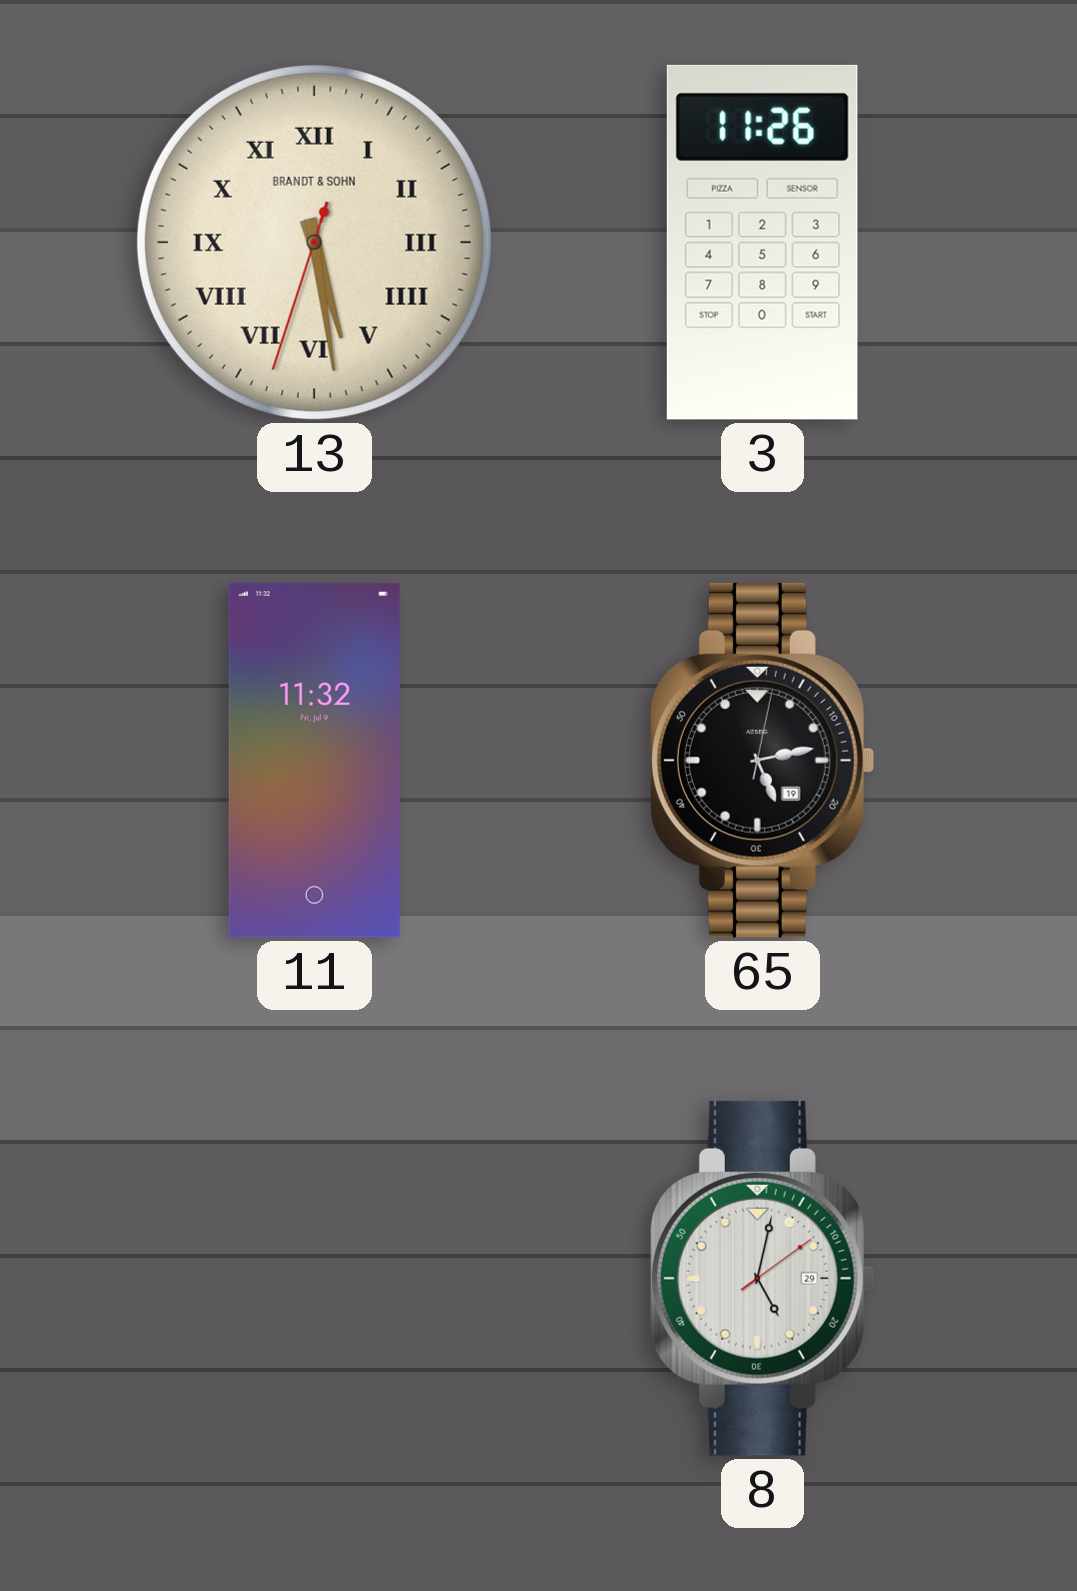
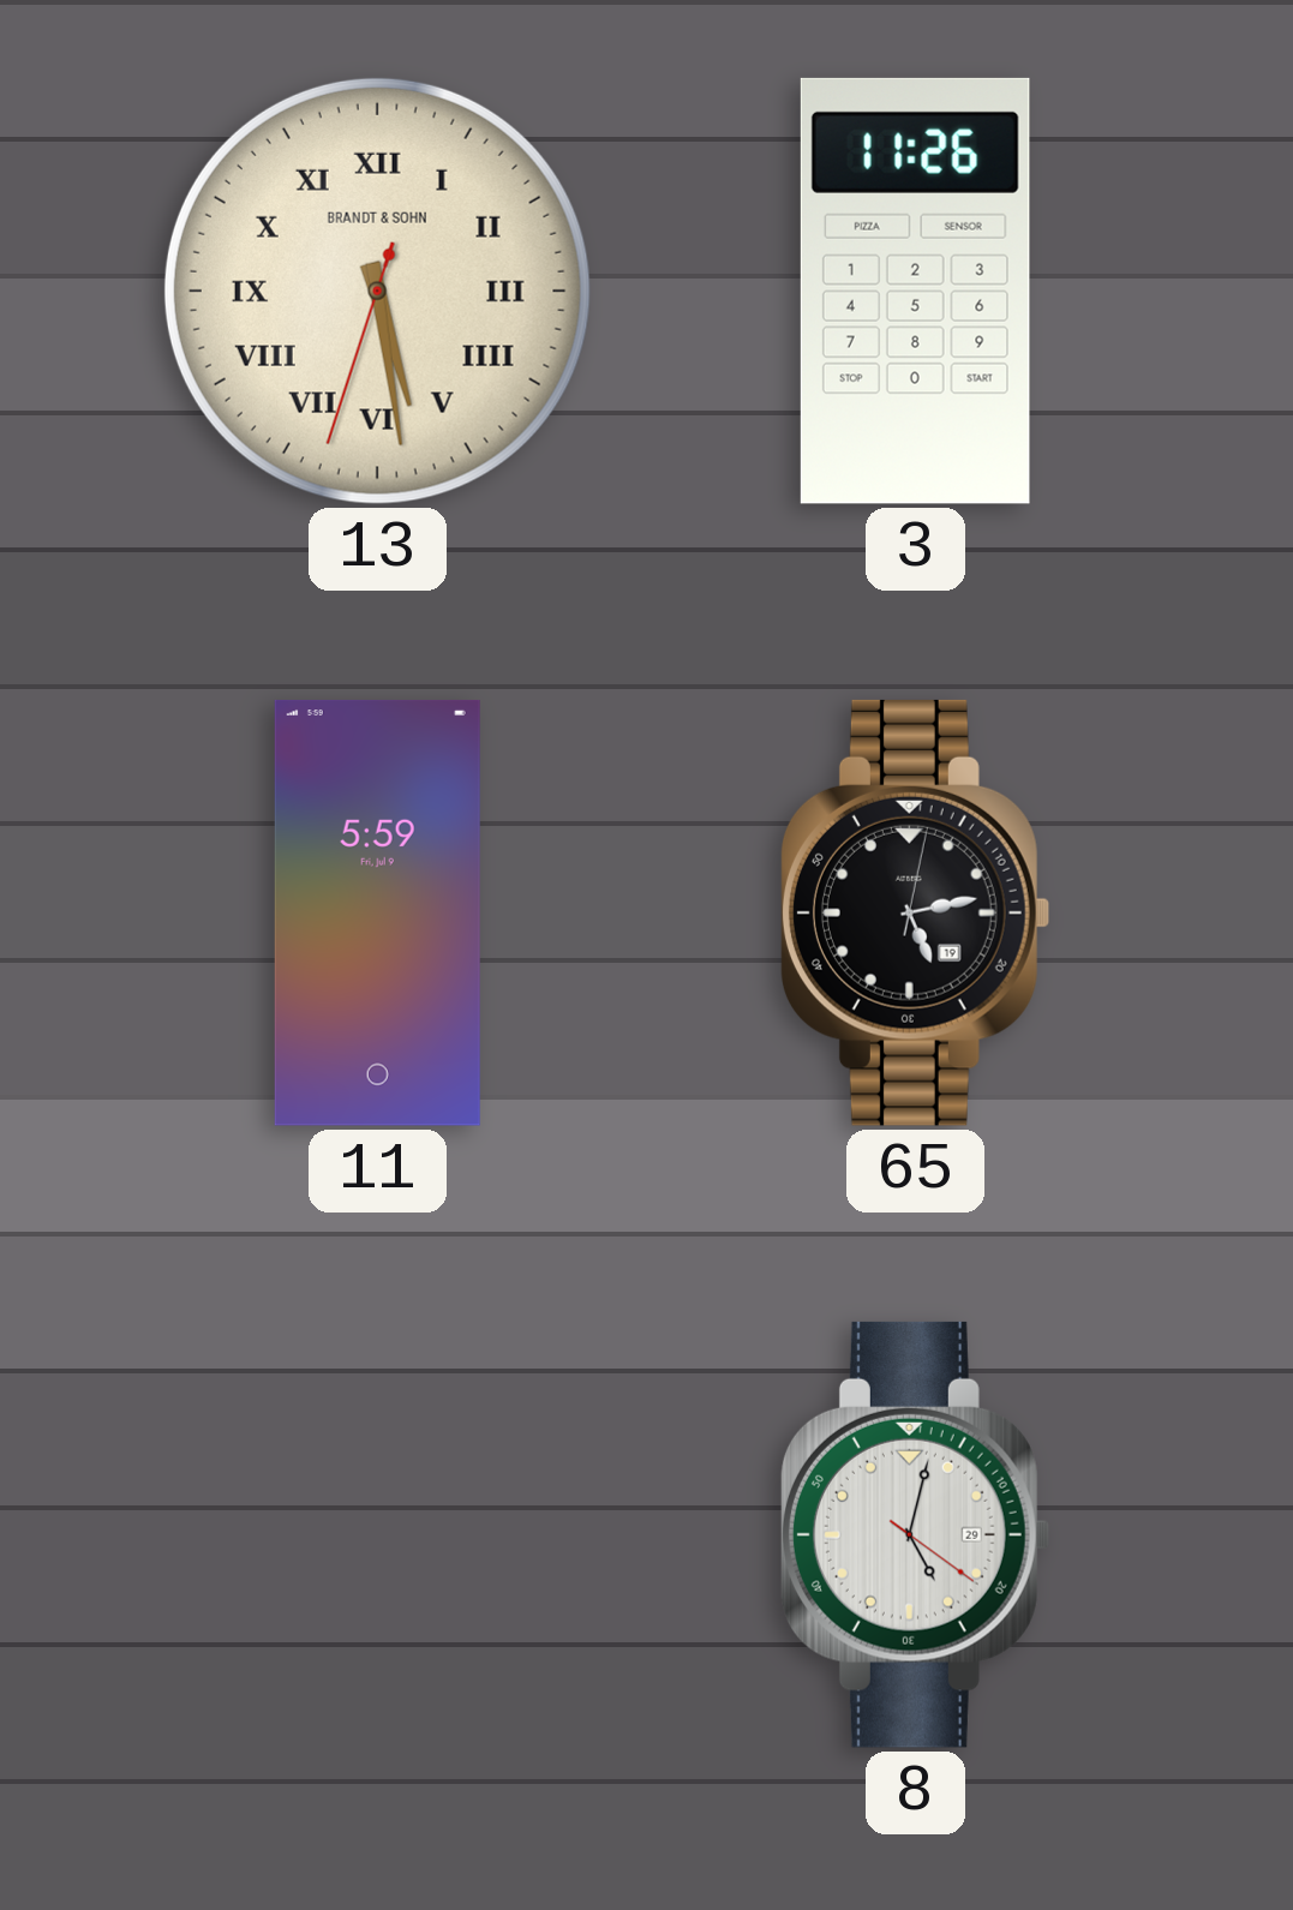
11: 11:32 -> 5:59
8: 5:02:09 -> 5:02:21
